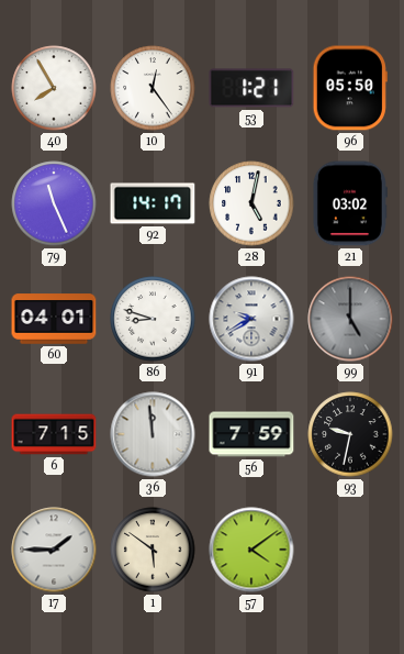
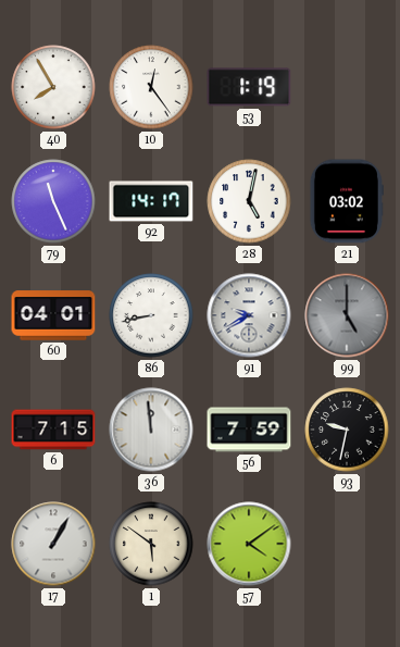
53: 1:21 -> 1:19
96: 05:50 -> none
86: 8:48 -> 8:43
17: 1:45 -> 1:05
